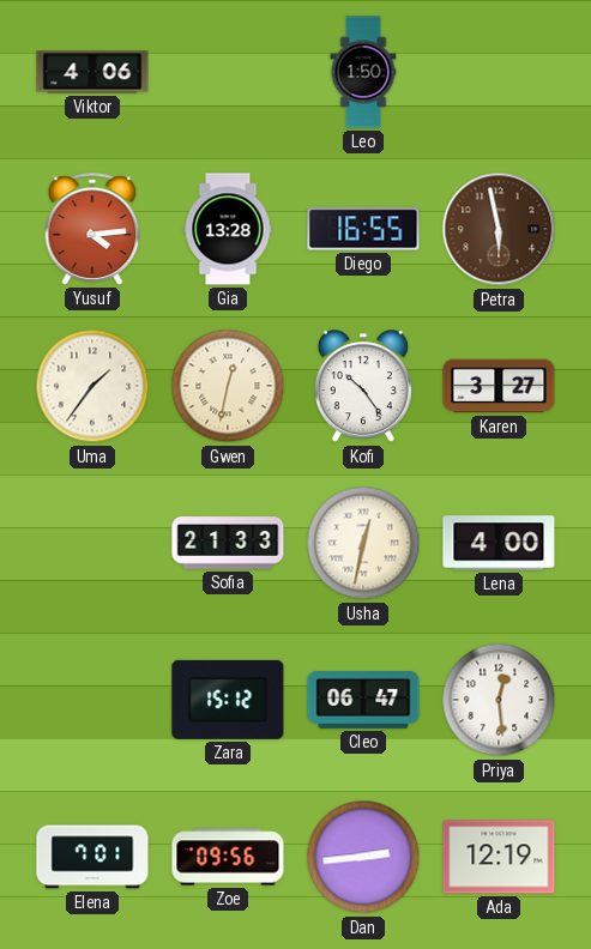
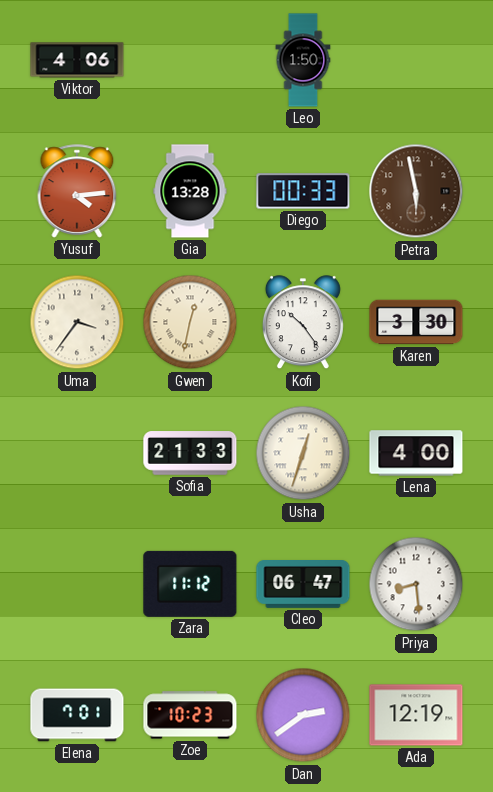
Diego: 16:55 -> 00:33
Uma: 1:36 -> 3:36
Karen: 3:27 -> 3:30
Usha: 12:32 -> 12:33
Zara: 15:12 -> 11:12
Priya: 12:29 -> 8:29
Zoe: 09:56 -> 10:23
Dan: 2:44 -> 2:39
